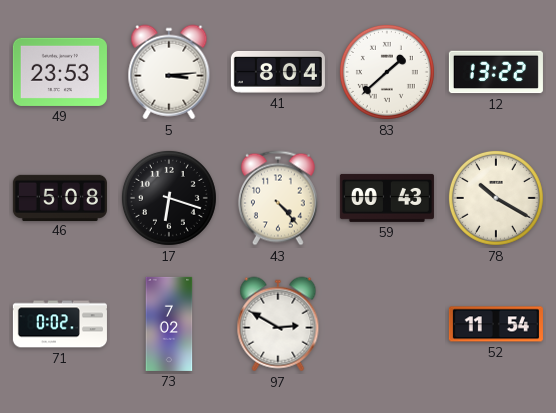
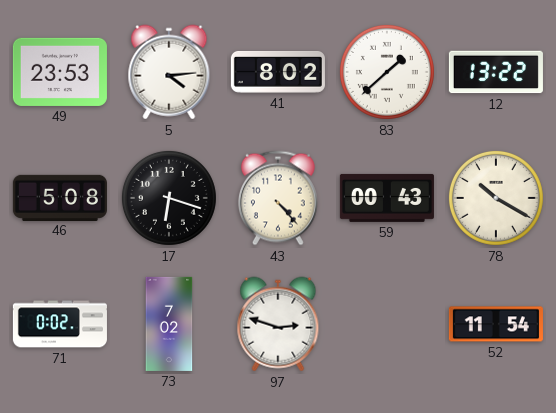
5: 3:14 -> 4:14
41: 8:04 -> 8:02
97: 2:50 -> 2:48
